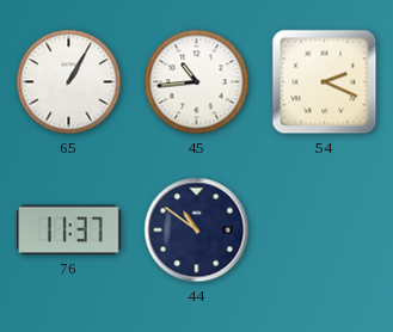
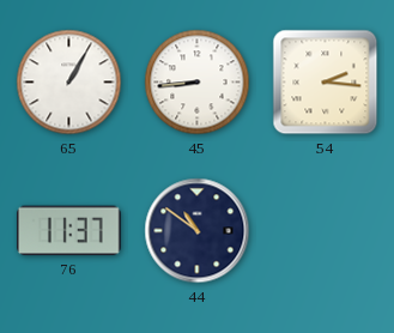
45: 10:44 -> 8:44
54: 2:19 -> 2:16
